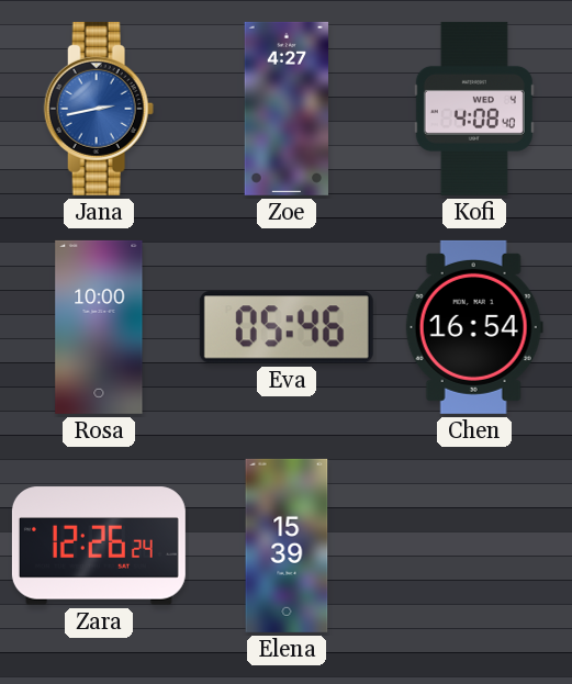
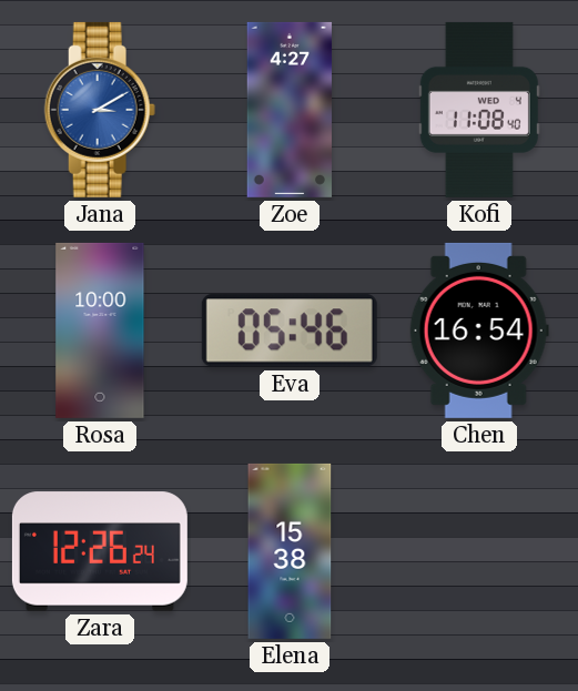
Jana: 2:43 -> 3:10
Kofi: 4:08 -> 11:08
Elena: 15:39 -> 15:38
